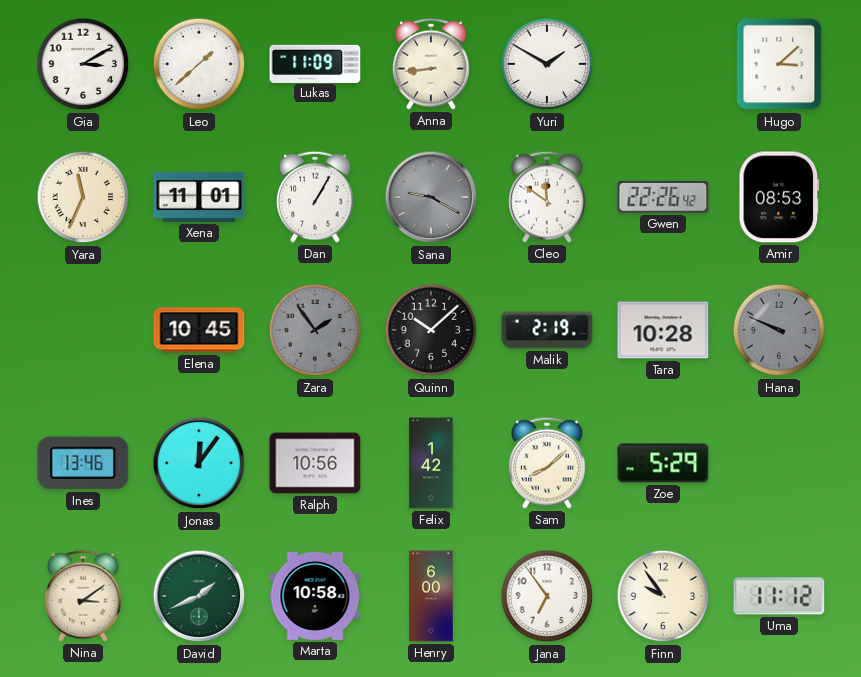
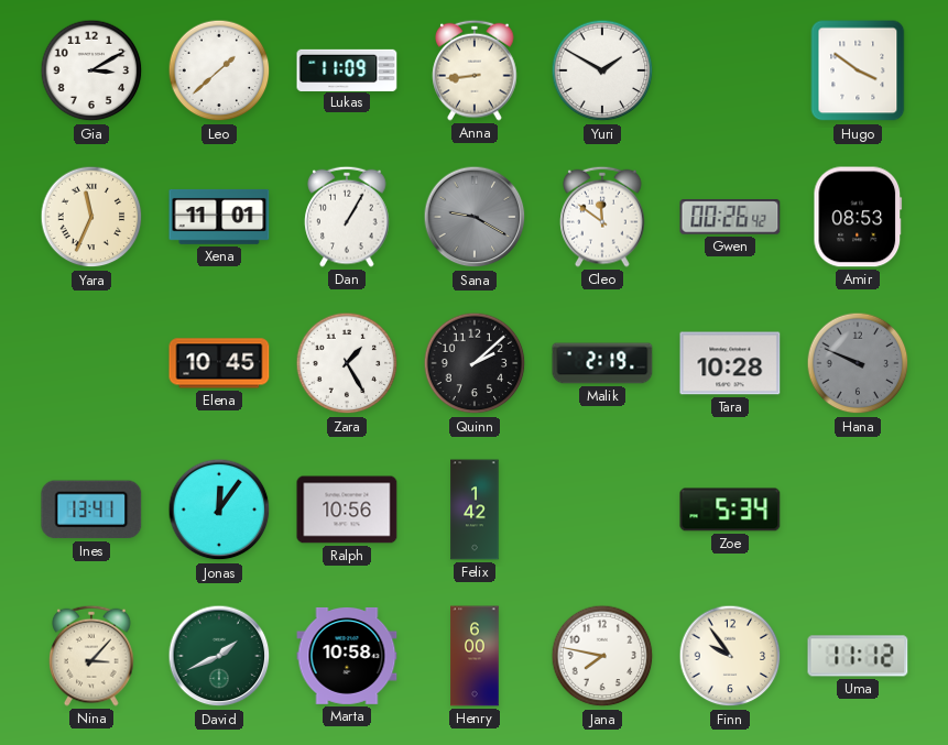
Hugo: 3:08 -> 3:51
Gwen: 22:26 -> 00:26
Zara: 1:54 -> 1:25
Zara dial: grey -> white
Quinn: 10:08 -> 2:08
Ines: 13:46 -> 13:41
Sam: 8:08 -> none
Zoe: 5:29 -> 5:34
Nina: 3:09 -> 3:07
Jana: 6:54 -> 7:47
